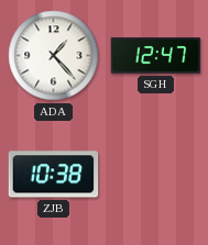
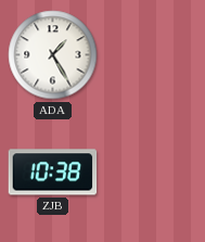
ADA: 1:23 -> 1:25
SGH: 12:47 -> none
